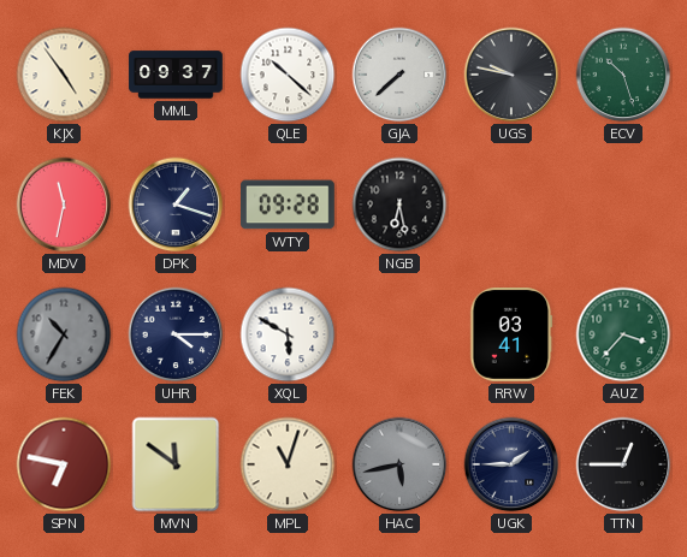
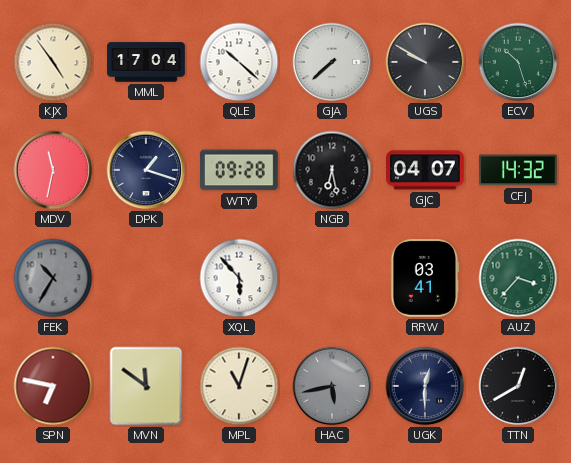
MML: 09:37 -> 17:04
UGS: 9:47 -> 9:50
GJC: none -> 04:07
CFJ: none -> 14:32
UHR: 4:15 -> none
XQL: 5:50 -> 5:53
UGK: 1:45 -> 12:30
TTN: 12:45 -> 12:40
